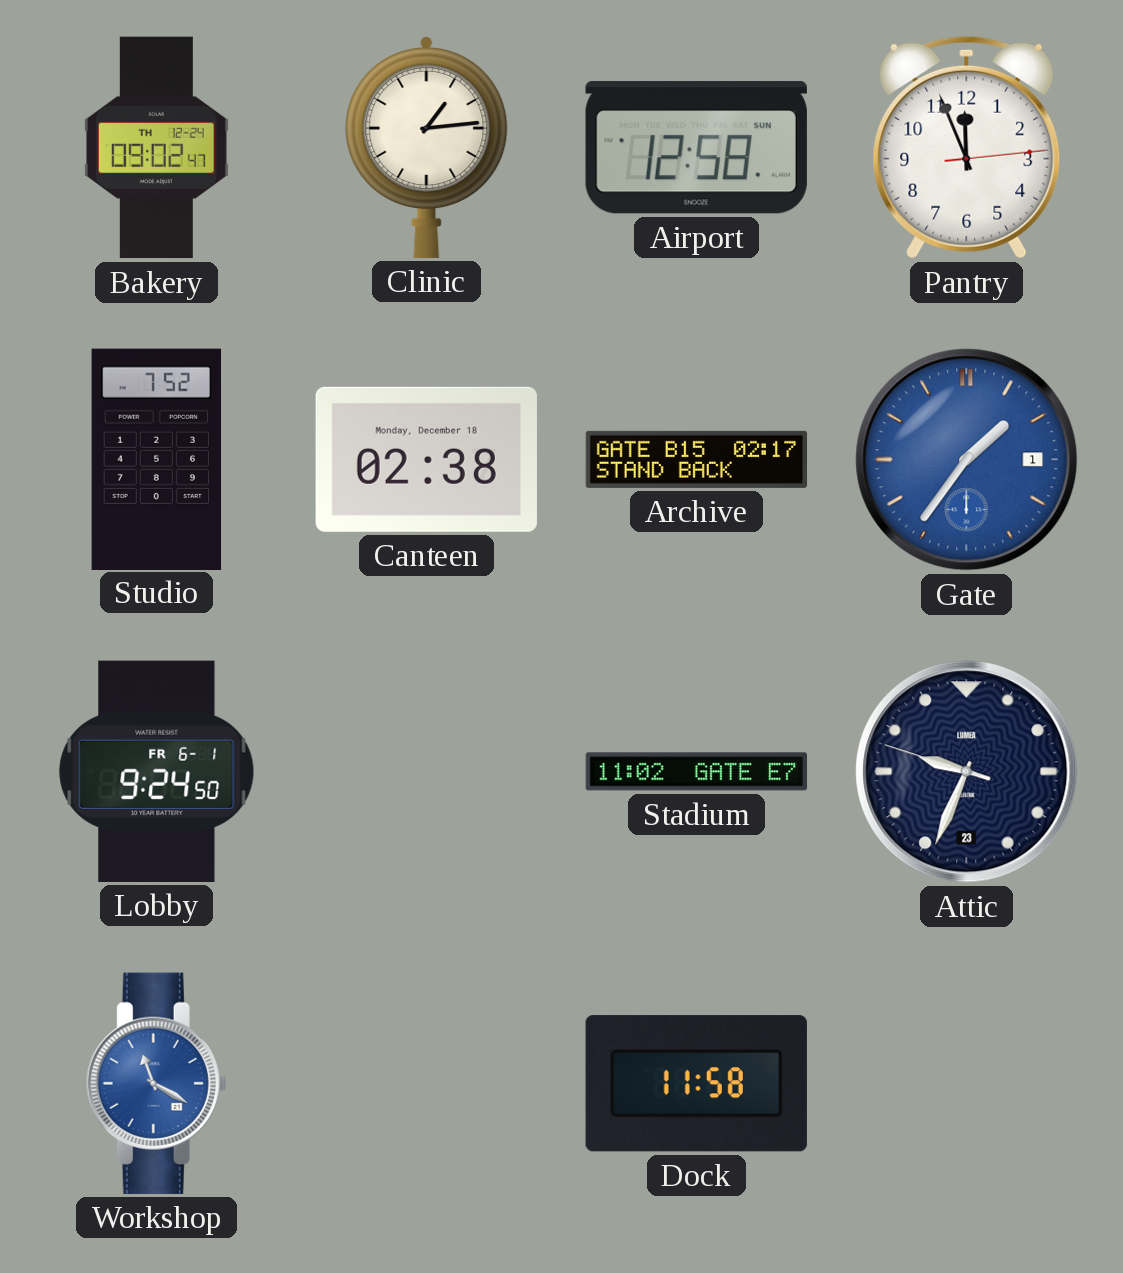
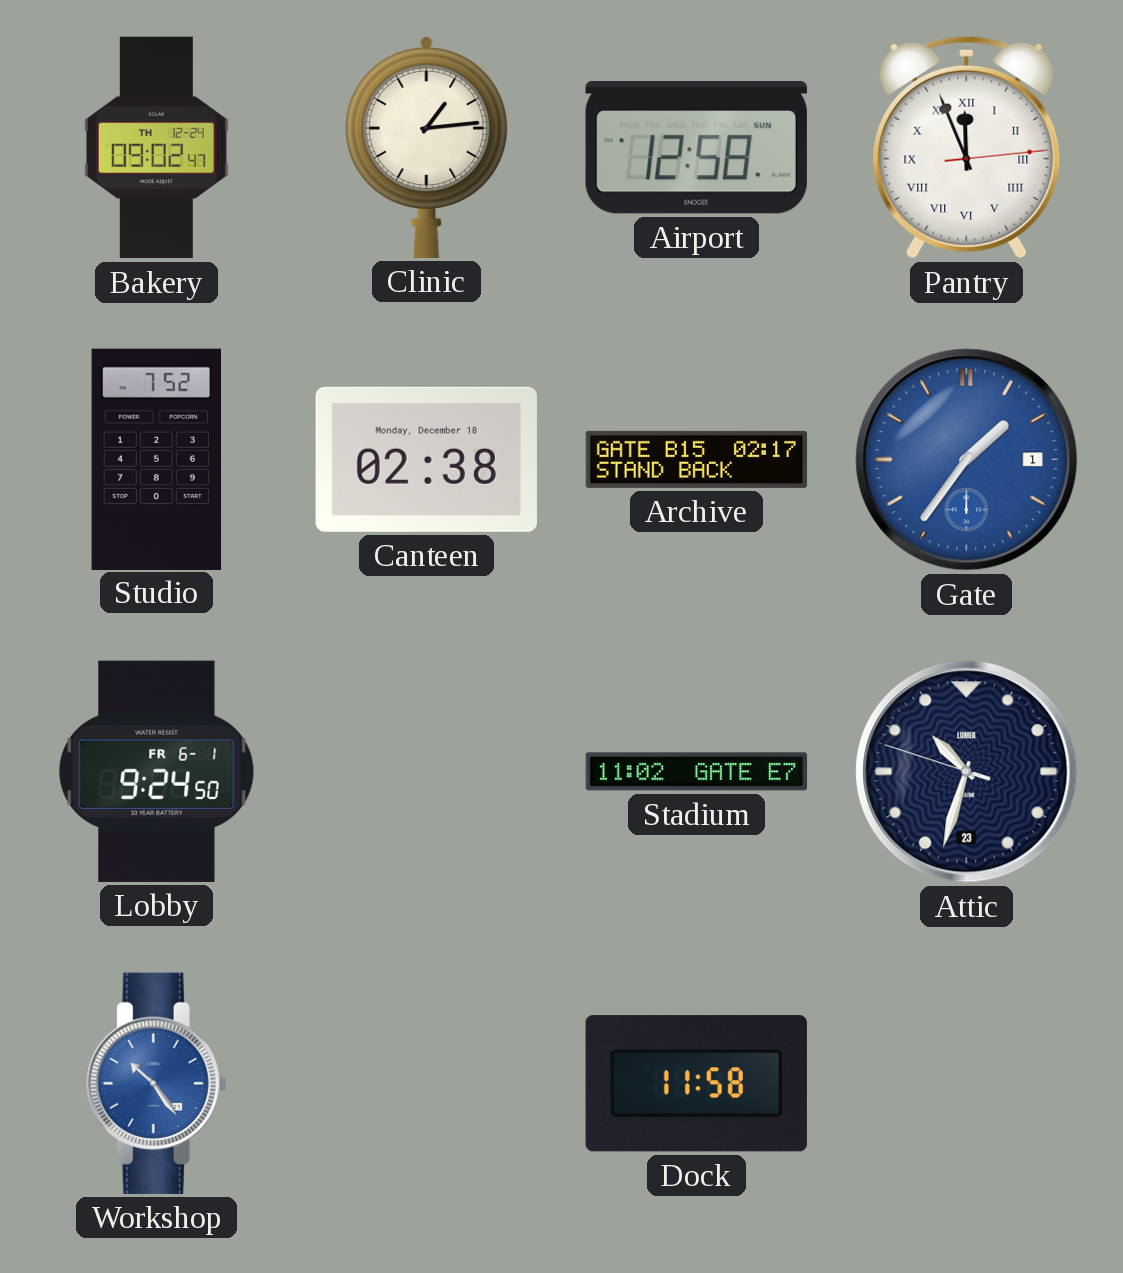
Pantry numerals: Arabic -> Roman
Attic: 9:33 -> 10:32
Workshop: 11:20 -> 10:24
